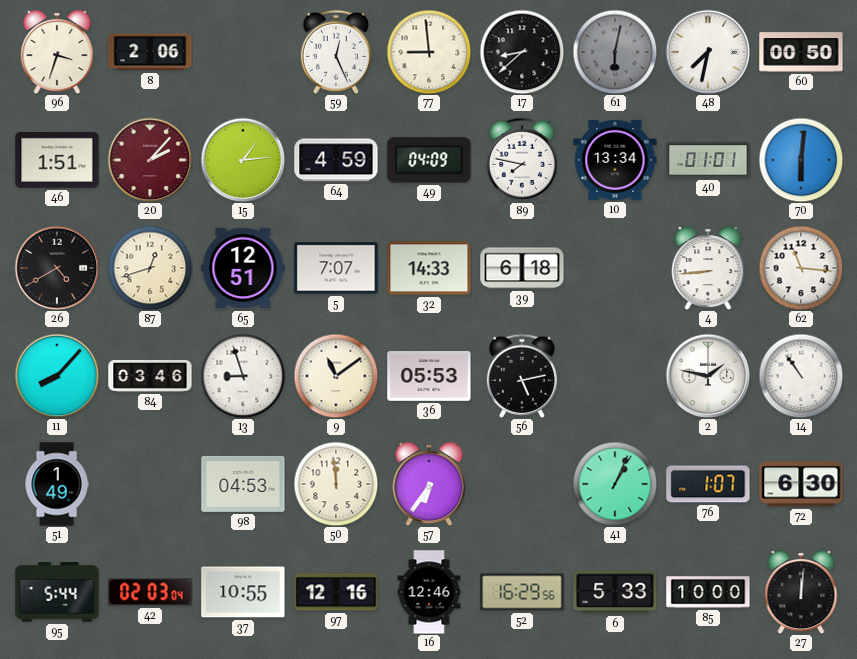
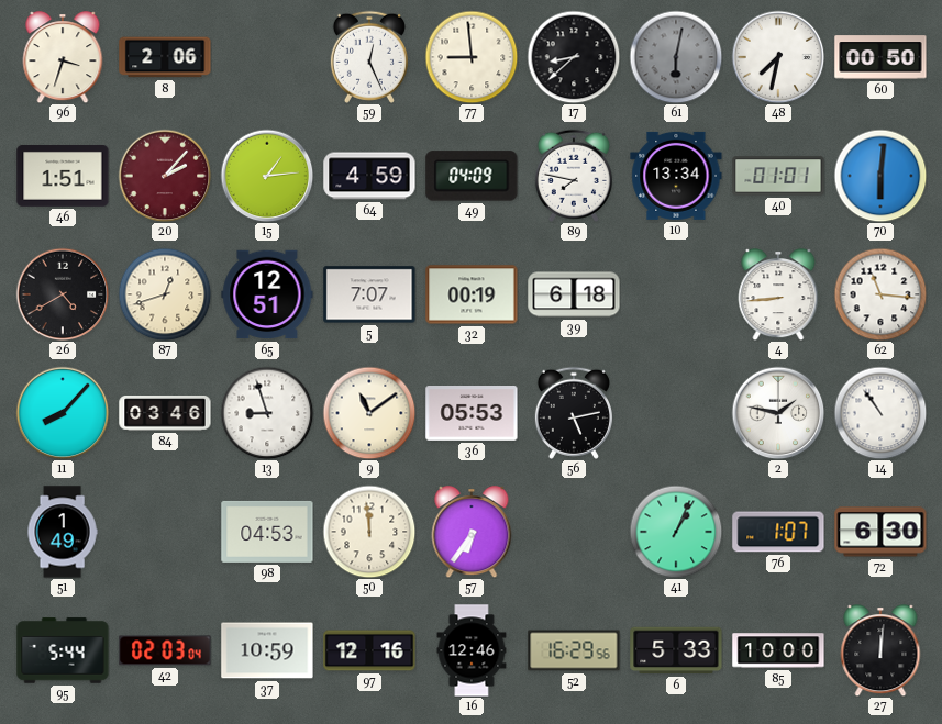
32: 14:33 -> 00:19
37: 10:55 -> 10:59
